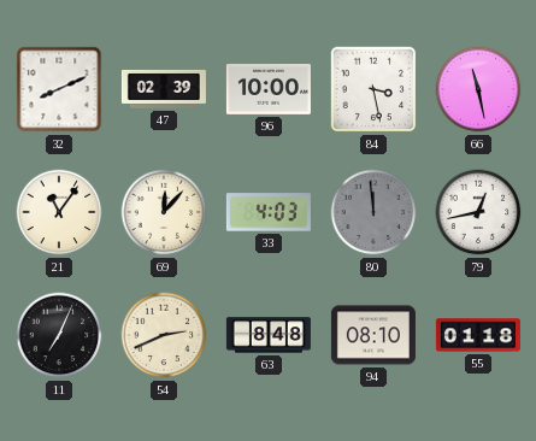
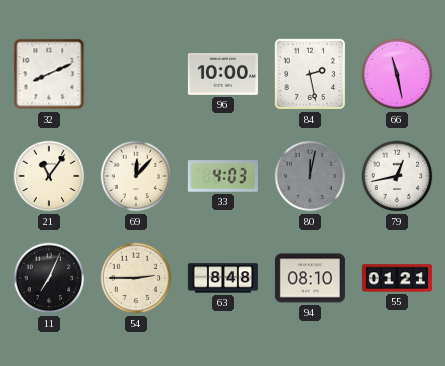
47: 02:39 -> none
84: 3:28 -> 2:28
80: 11:59 -> 12:02
54: 2:41 -> 2:45
55: 01:18 -> 01:21
